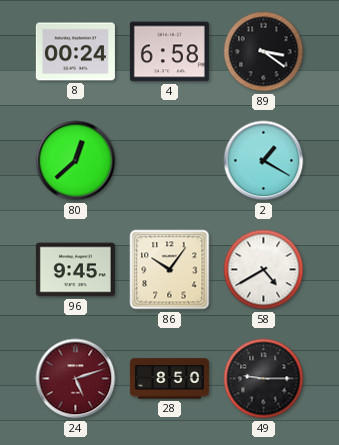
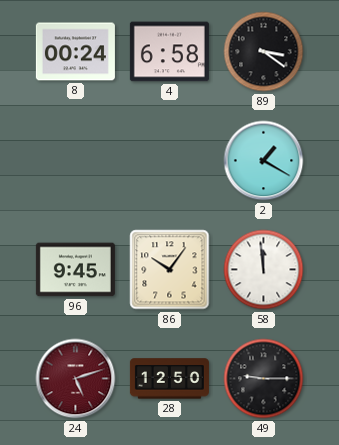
80: 12:38 -> none
58: 4:40 -> 11:59
28: 8:50 -> 12:50
